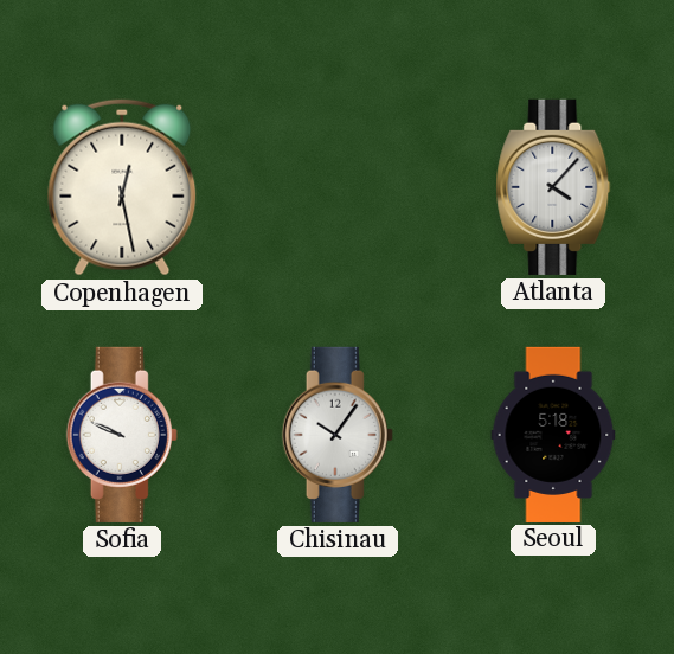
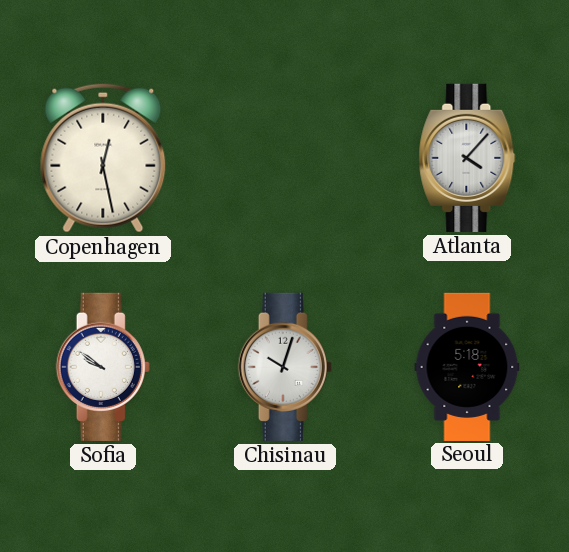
Sofia: 9:49 -> 9:51
Chisinau: 10:06 -> 10:03
